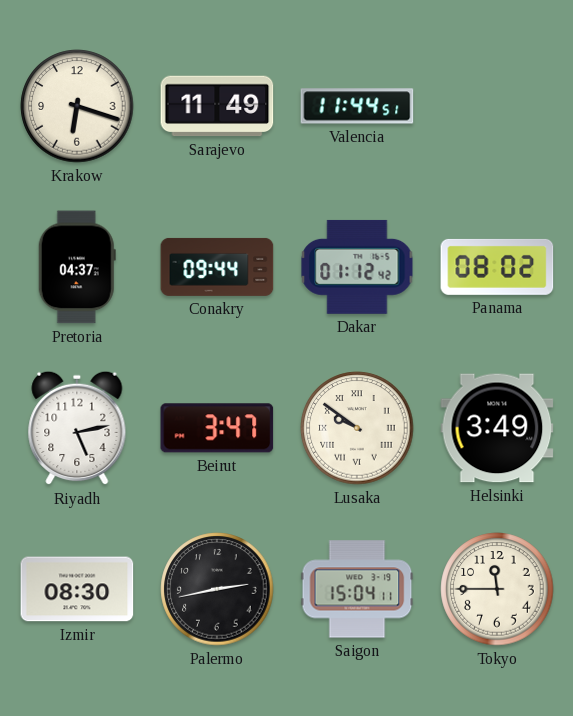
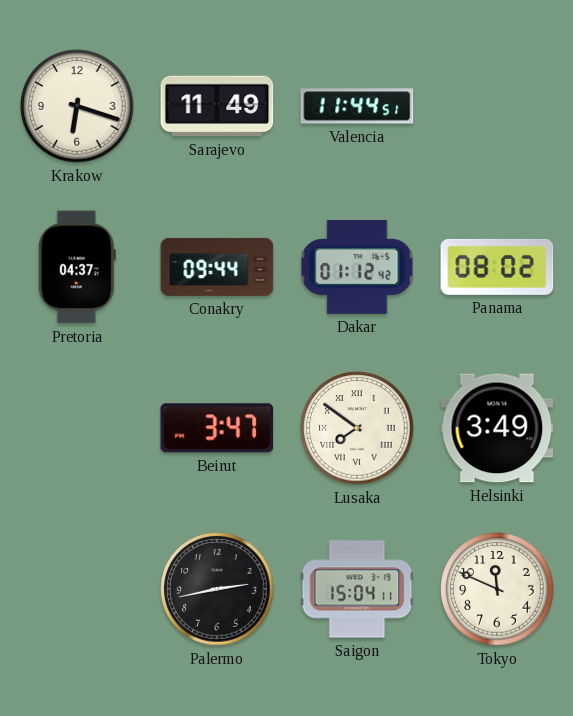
Riyadh: 5:13 -> none
Lusaka: 9:51 -> 7:51
Izmir: 08:30 -> none
Tokyo: 11:45 -> 11:49
